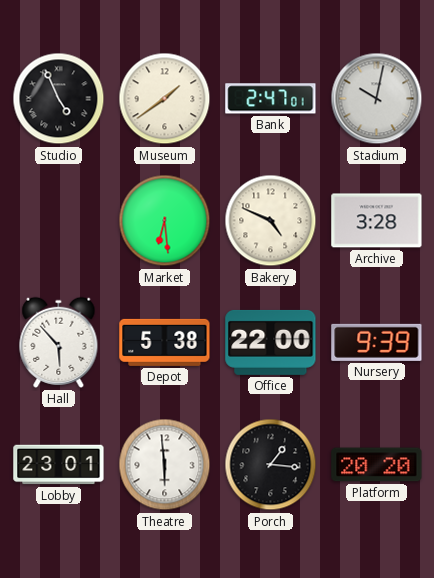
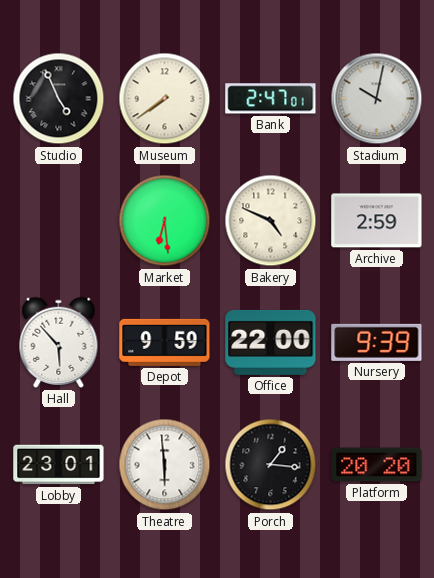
Museum: 1:39 -> 7:39
Archive: 3:28 -> 2:59
Depot: 5:38 -> 9:59
